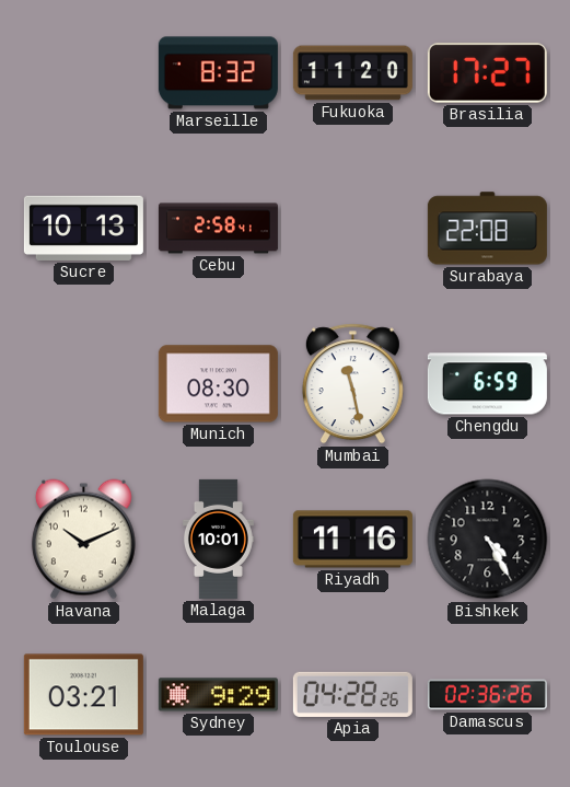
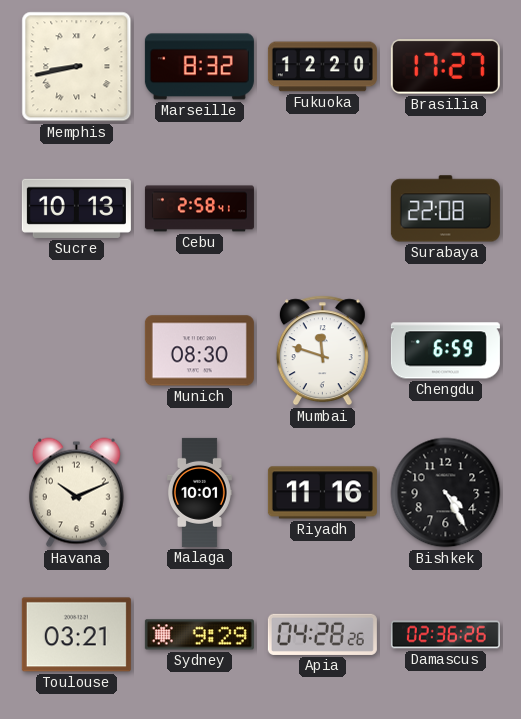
Memphis: none -> 8:43
Fukuoka: 11:20 -> 12:20
Mumbai: 11:28 -> 11:48
